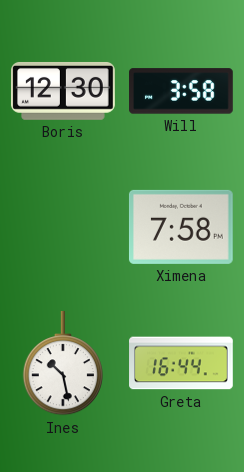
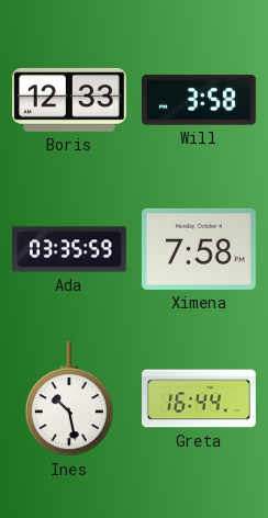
Boris: 12:30 -> 12:33
Ada: none -> 03:35
